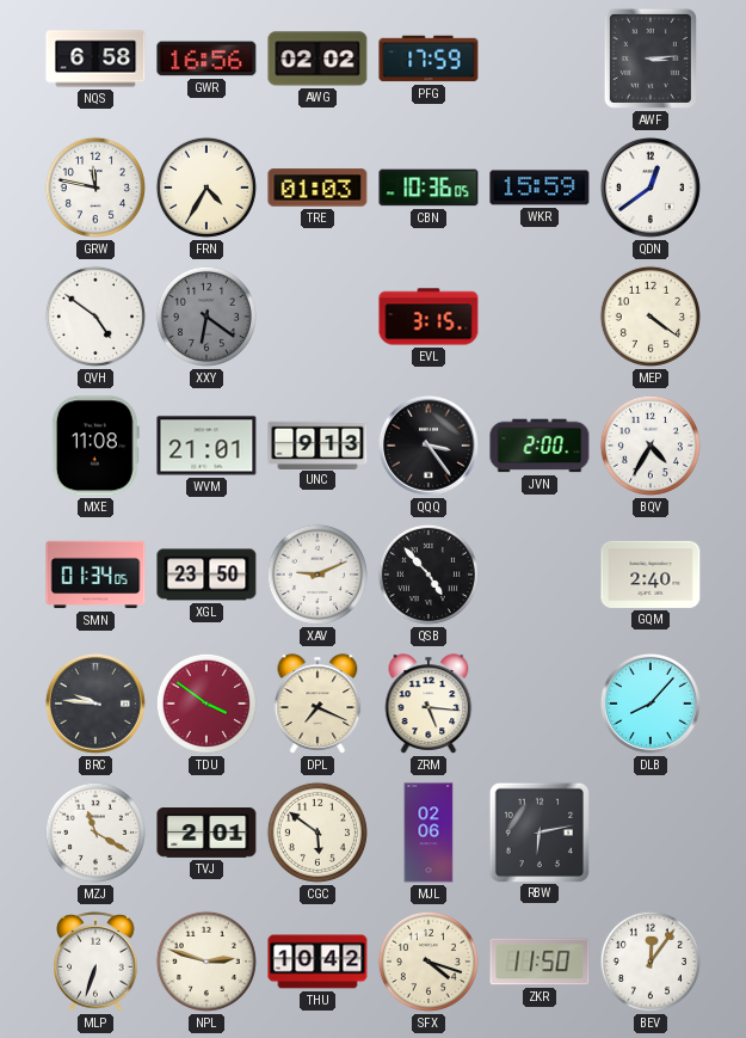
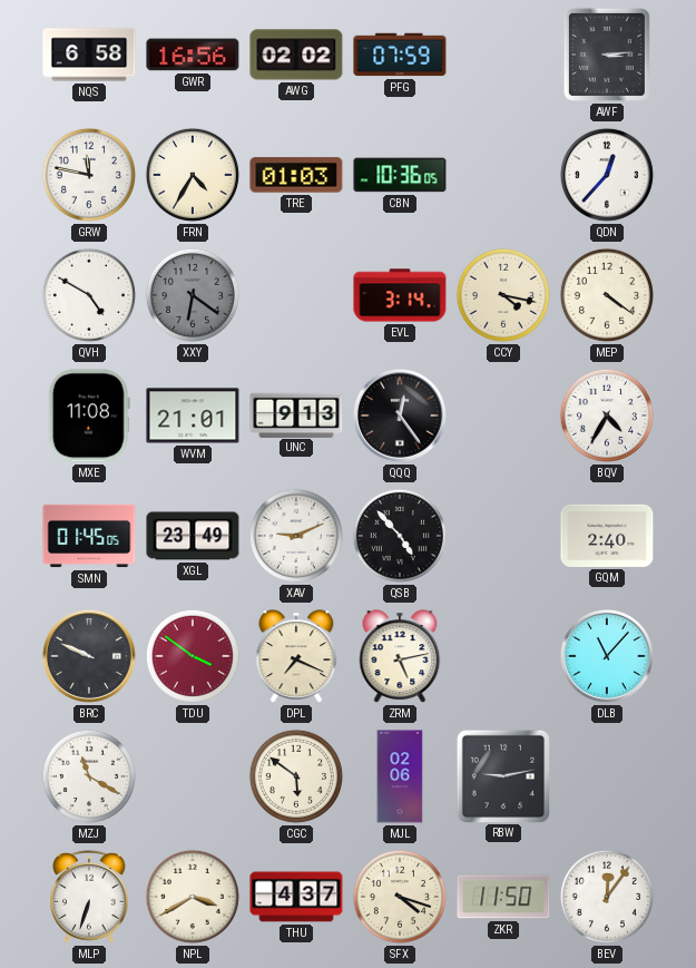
PFG: 17:59 -> 07:59
WKR: 15:59 -> none
QDN: 12:39 -> 12:37
QVH: 4:51 -> 4:50
EVL: 3:15 -> 3:14
CCY: none -> 4:17
QQQ: 3:24 -> 12:24
JVN: 2:00 -> none
SMN: 01:34 -> 01:45
XGL: 23:50 -> 23:49
BRC: 9:46 -> 9:49
ZRM: 5:16 -> 5:13
DLB: 8:07 -> 11:07
TVJ: 2:01 -> none
RBW: 6:13 -> 9:13
NPL: 2:48 -> 3:40
THU: 10:42 -> 4:37
